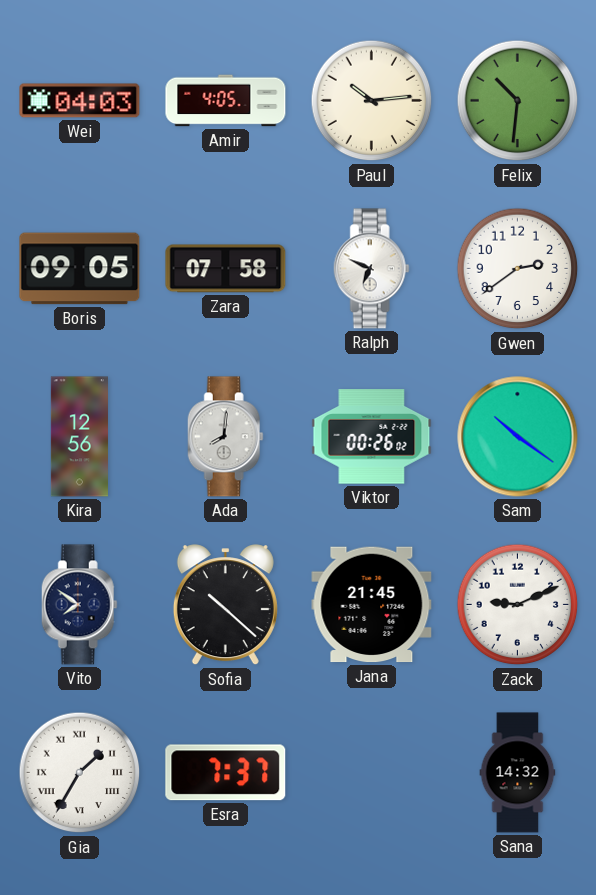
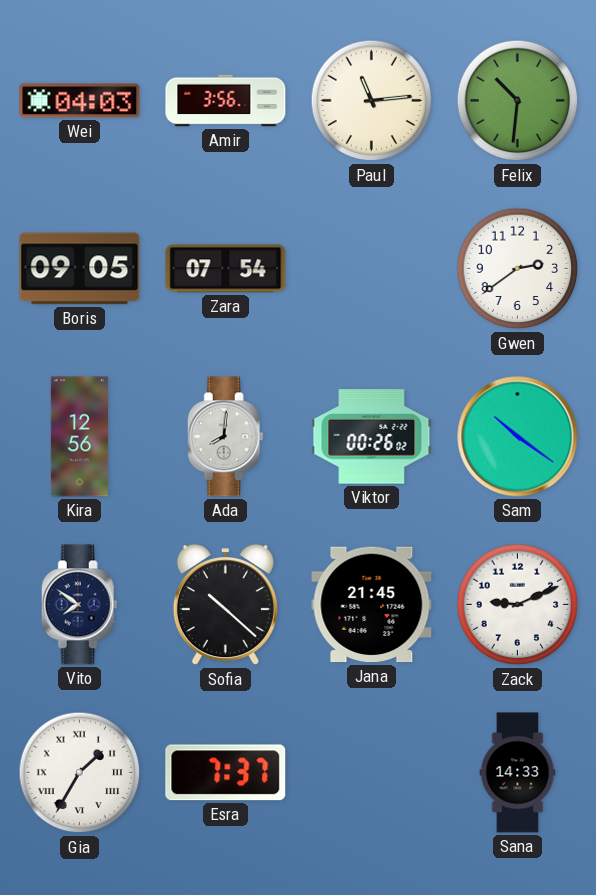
Amir: 4:05 -> 3:56
Paul: 10:14 -> 11:14
Zara: 07:58 -> 07:54
Ralph: 6:49 -> none
Sana: 14:32 -> 14:33
